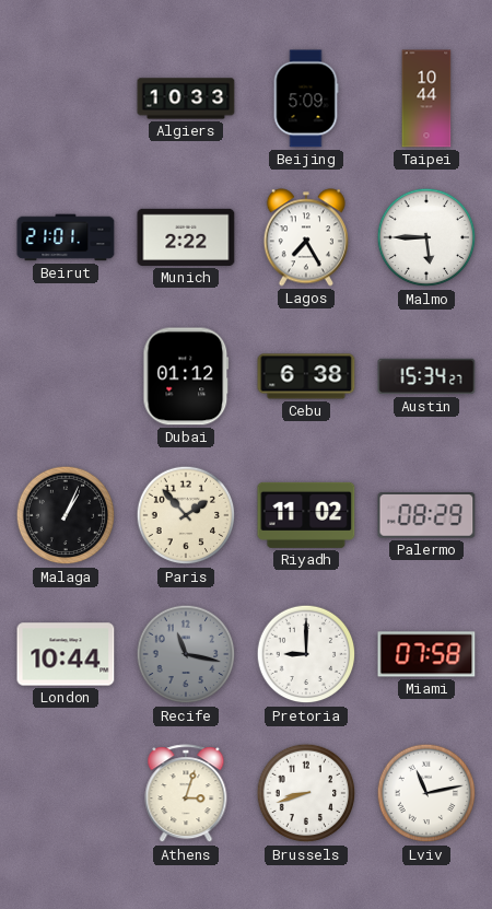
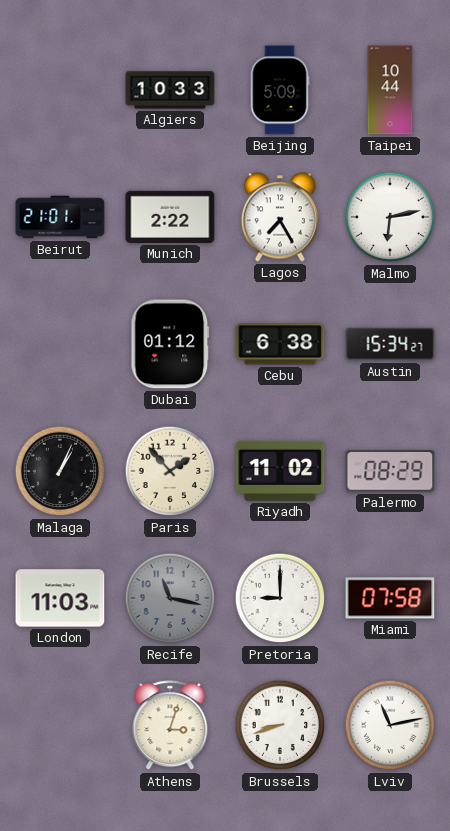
Malmo: 5:45 -> 6:13
London: 10:44 -> 11:03
